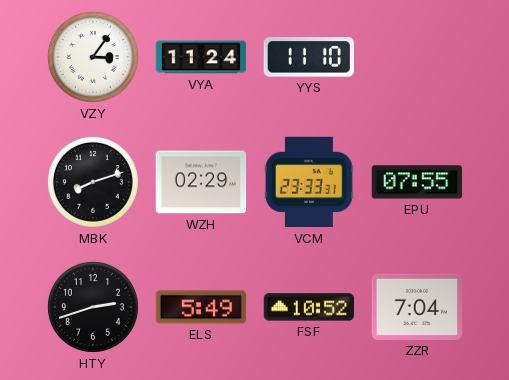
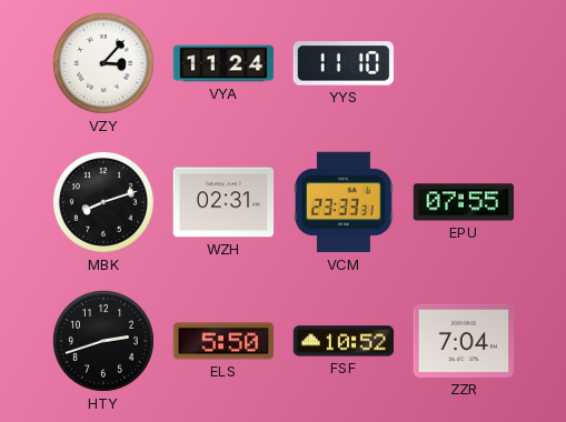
VZY: 3:06 -> 3:07
WZH: 02:29 -> 02:31
ELS: 5:49 -> 5:50
